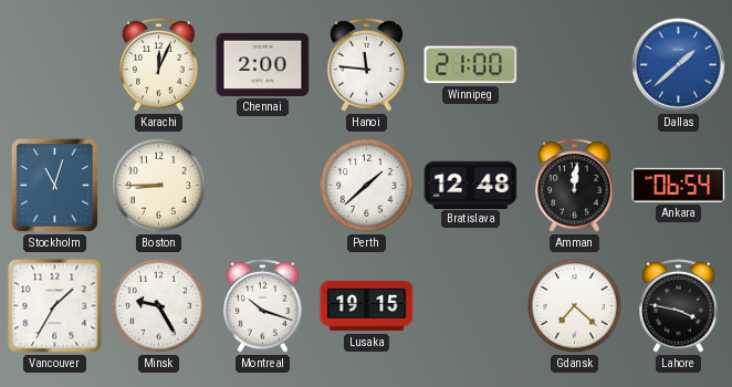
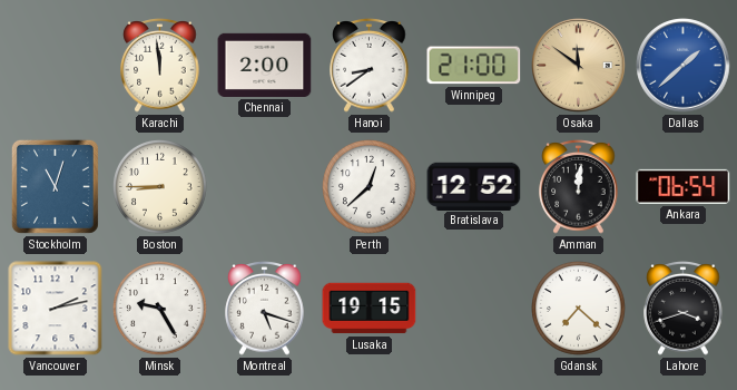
Karachi: 12:04 -> 11:59
Hanoi: 11:46 -> 8:39
Osaka: none -> 11:51
Perth: 1:38 -> 12:38
Bratislava: 12:48 -> 12:52
Vancouver: 1:35 -> 2:13
Montreal: 10:18 -> 5:18
Lahore: 3:47 -> 3:42
